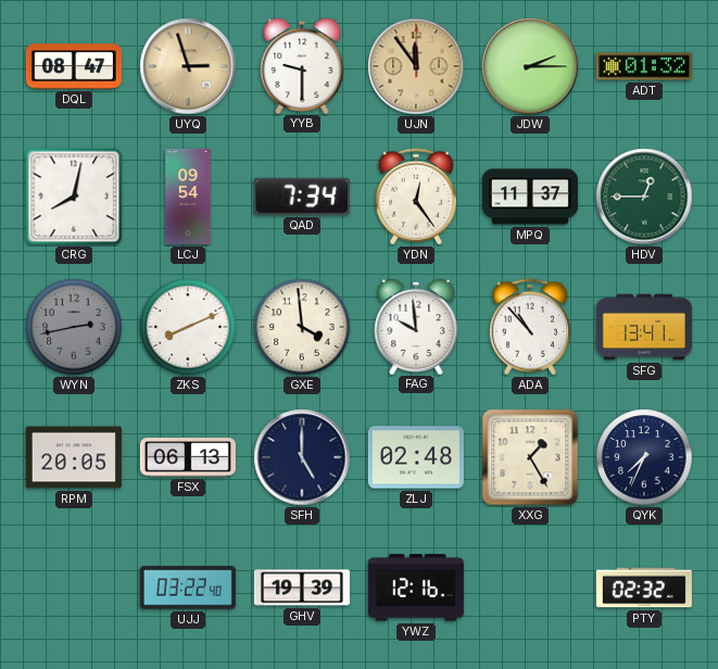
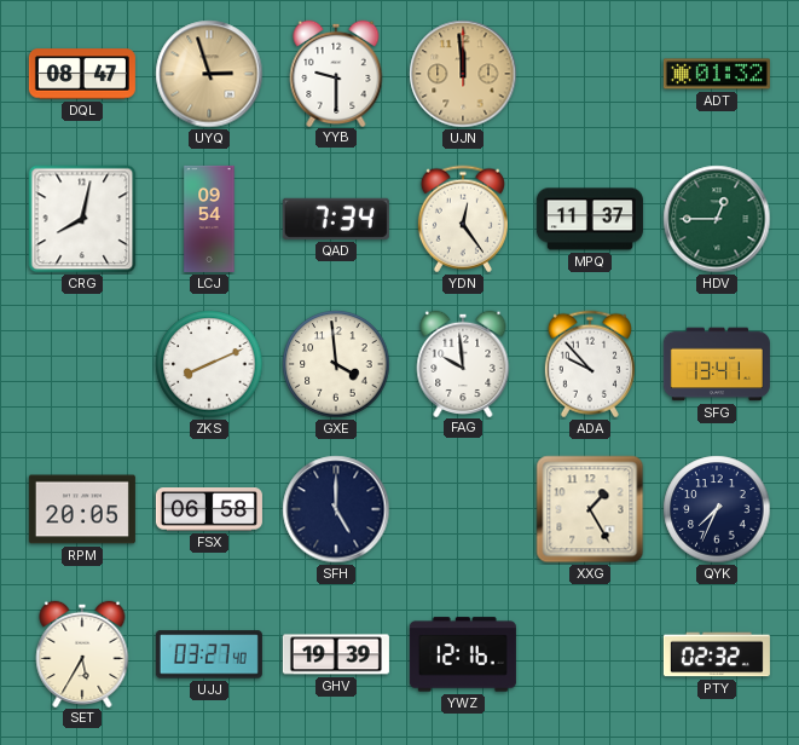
UJN: 11:54 -> 11:59
JDW: 2:15 -> none
WYN: 2:43 -> none
ADA: 10:53 -> 9:53
FSX: 06:13 -> 06:58
ZLJ: 02:48 -> none
SET: none -> 5:35
UJJ: 03:22 -> 03:27
